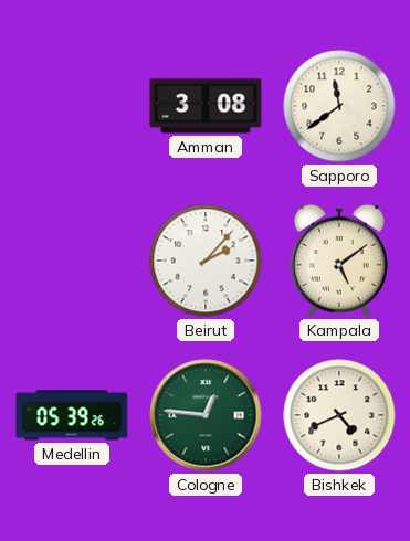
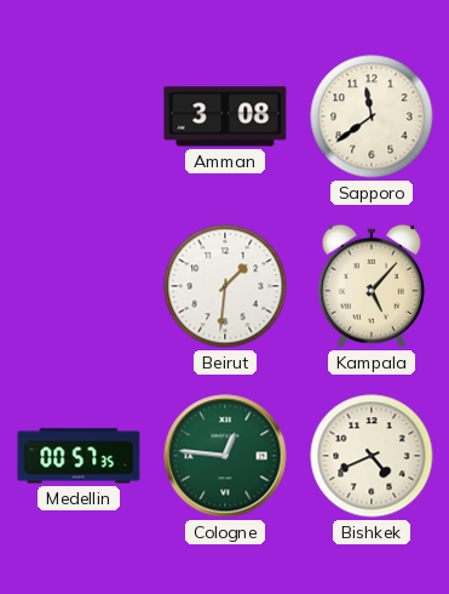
Beirut: 2:07 -> 1:31
Kampala: 5:09 -> 5:07
Medellin: 05:39 -> 00:57
